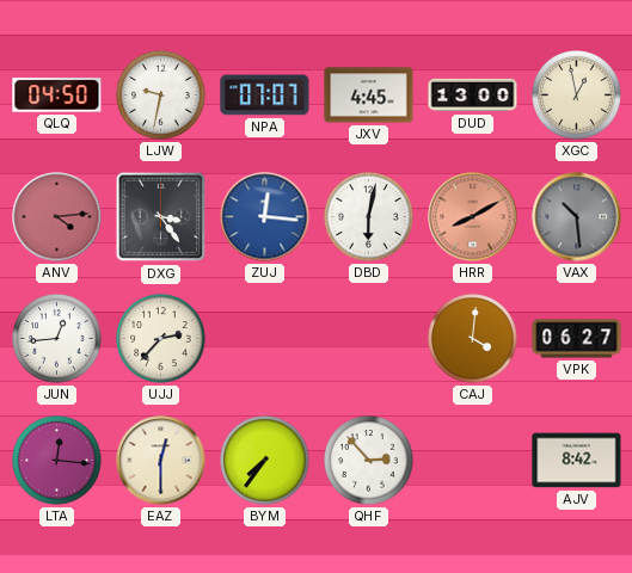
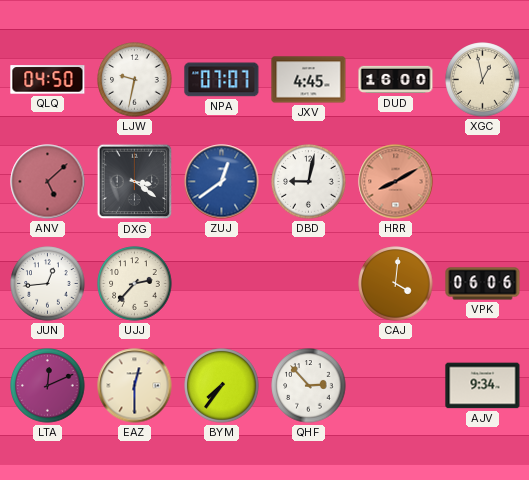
DUD: 13:00 -> 16:00
ANV: 4:14 -> 5:08
DXG: 3:24 -> 3:21
ZUJ: 12:16 -> 12:39
DBD: 6:02 -> 9:02
VAX: 10:29 -> none
VPK: 06:27 -> 06:06
LTA: 12:16 -> 12:11
AJV: 8:42 -> 9:34
